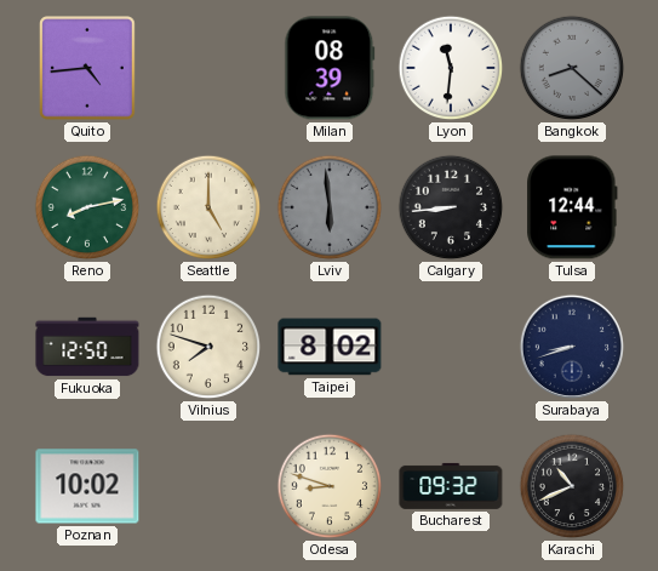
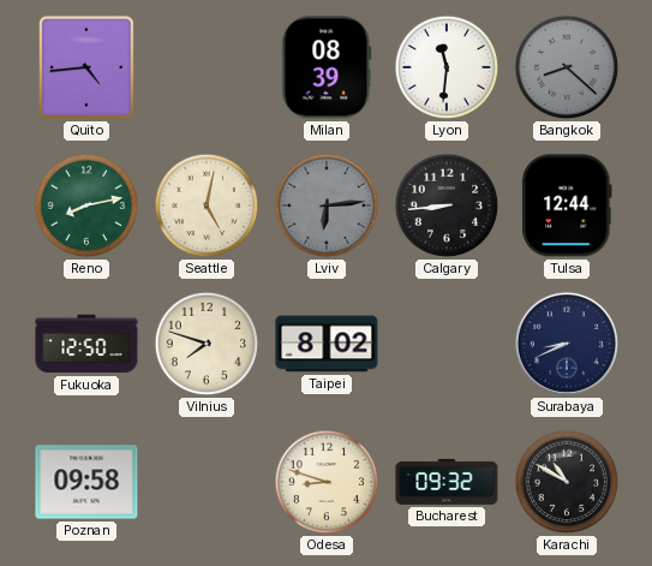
Seattle: 5:00 -> 5:02
Lviv: 5:59 -> 6:14
Surabaya: 8:42 -> 8:41
Poznan: 10:02 -> 09:58
Karachi: 10:41 -> 10:50
